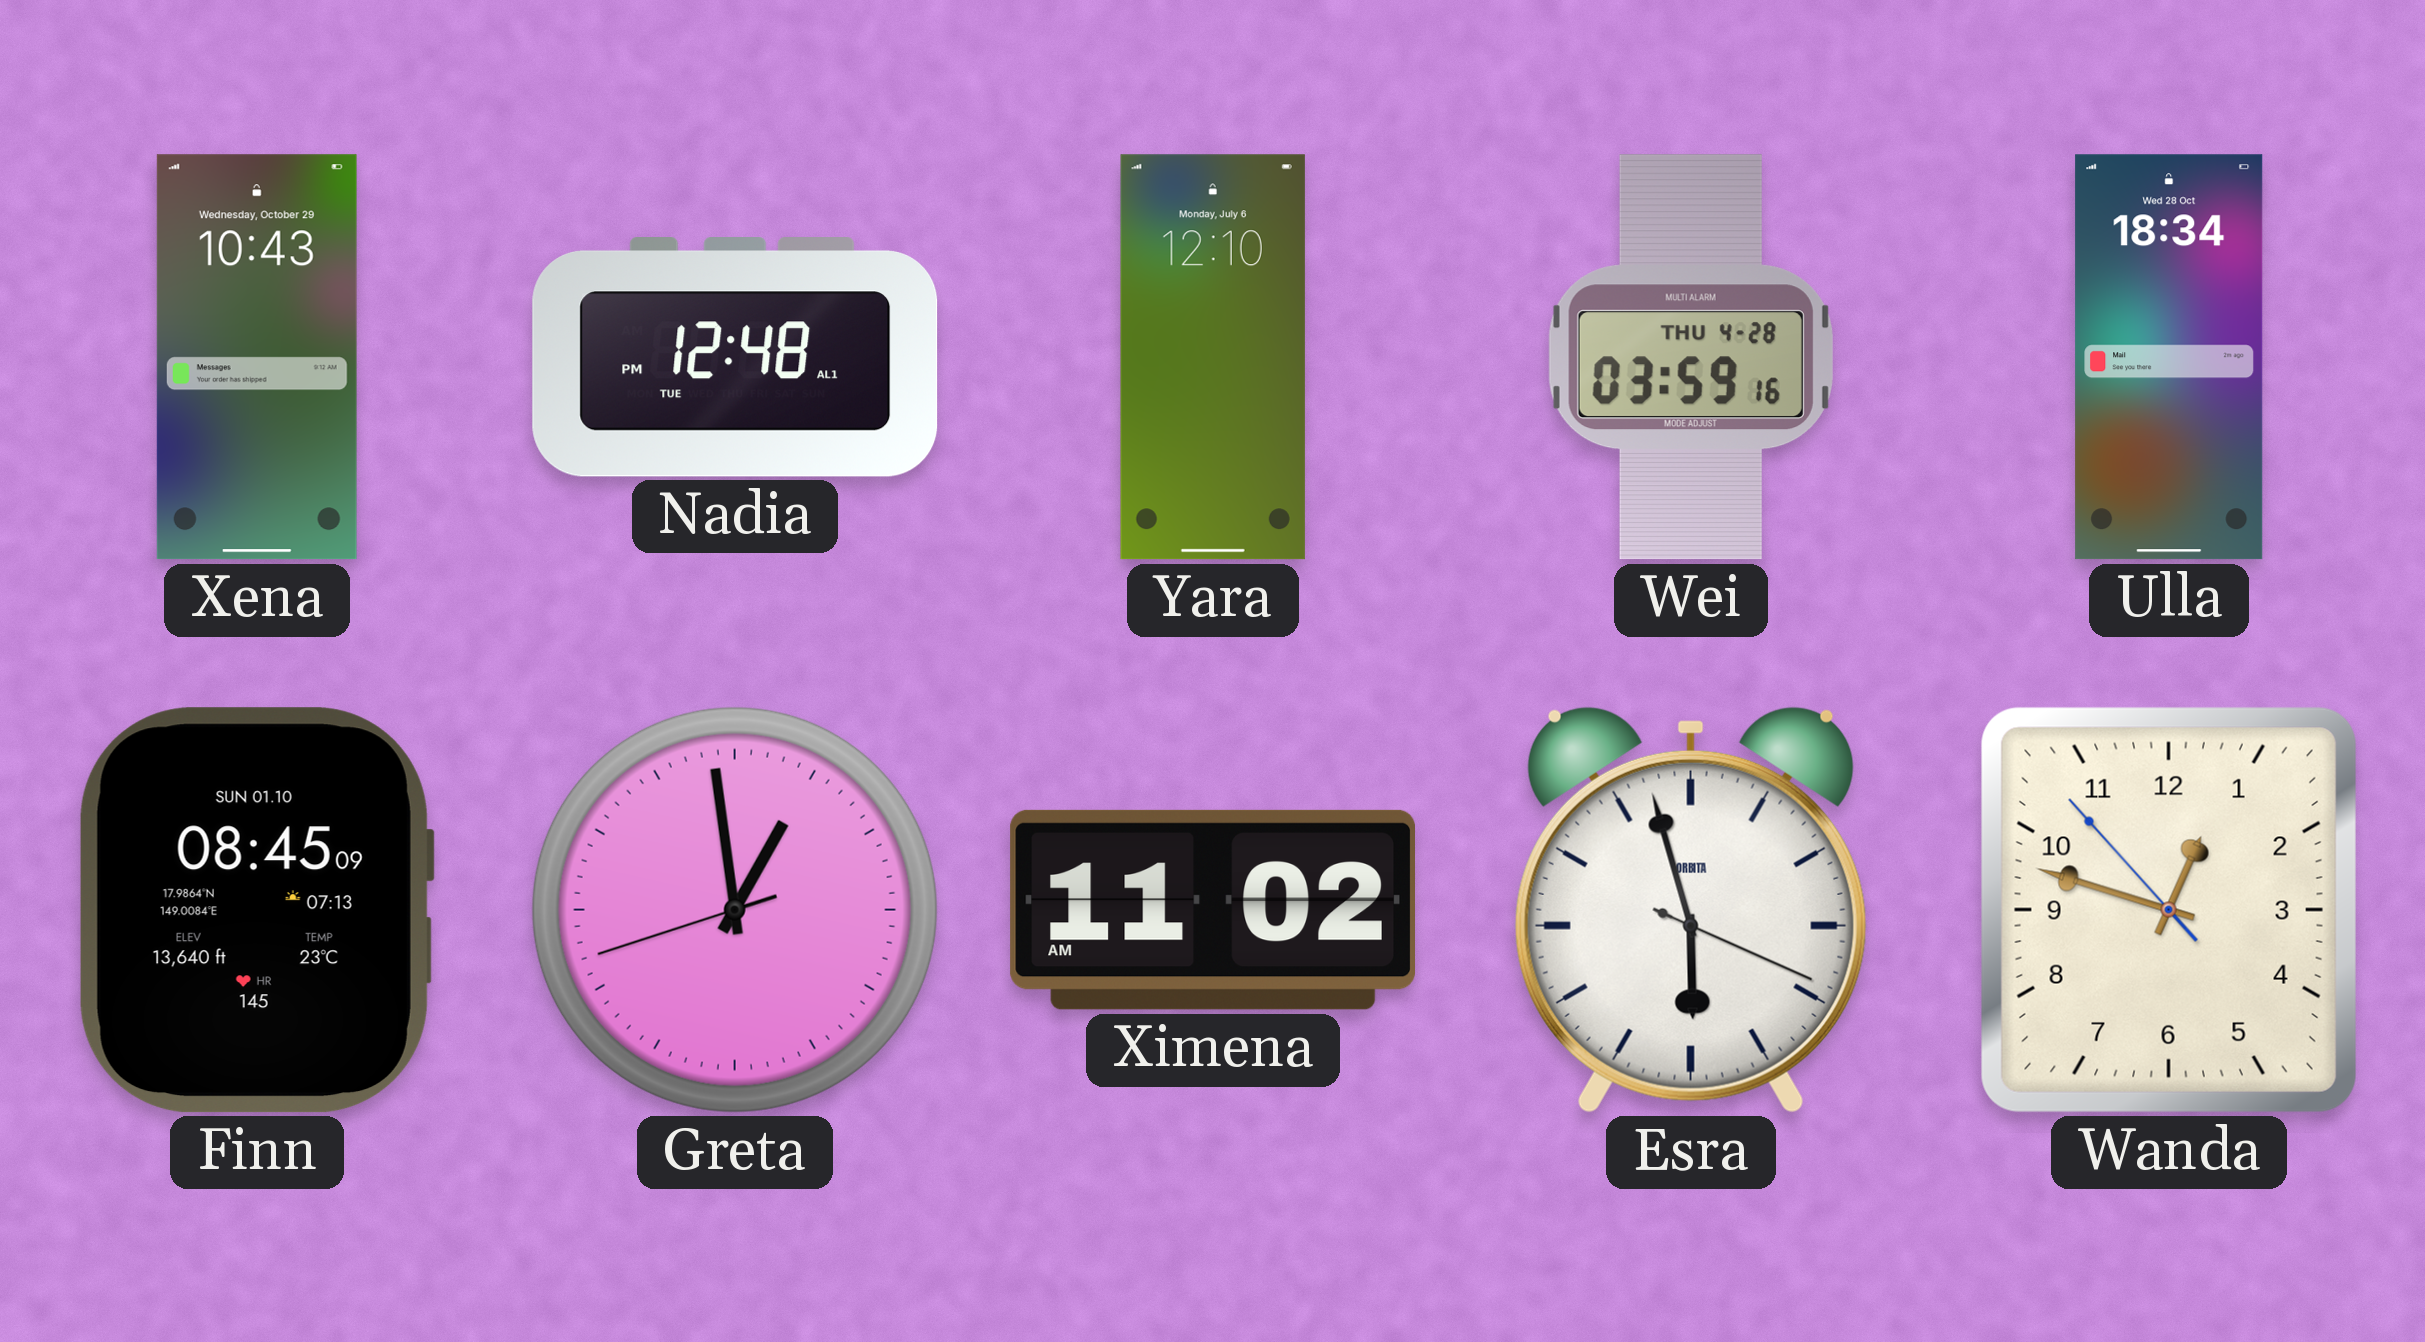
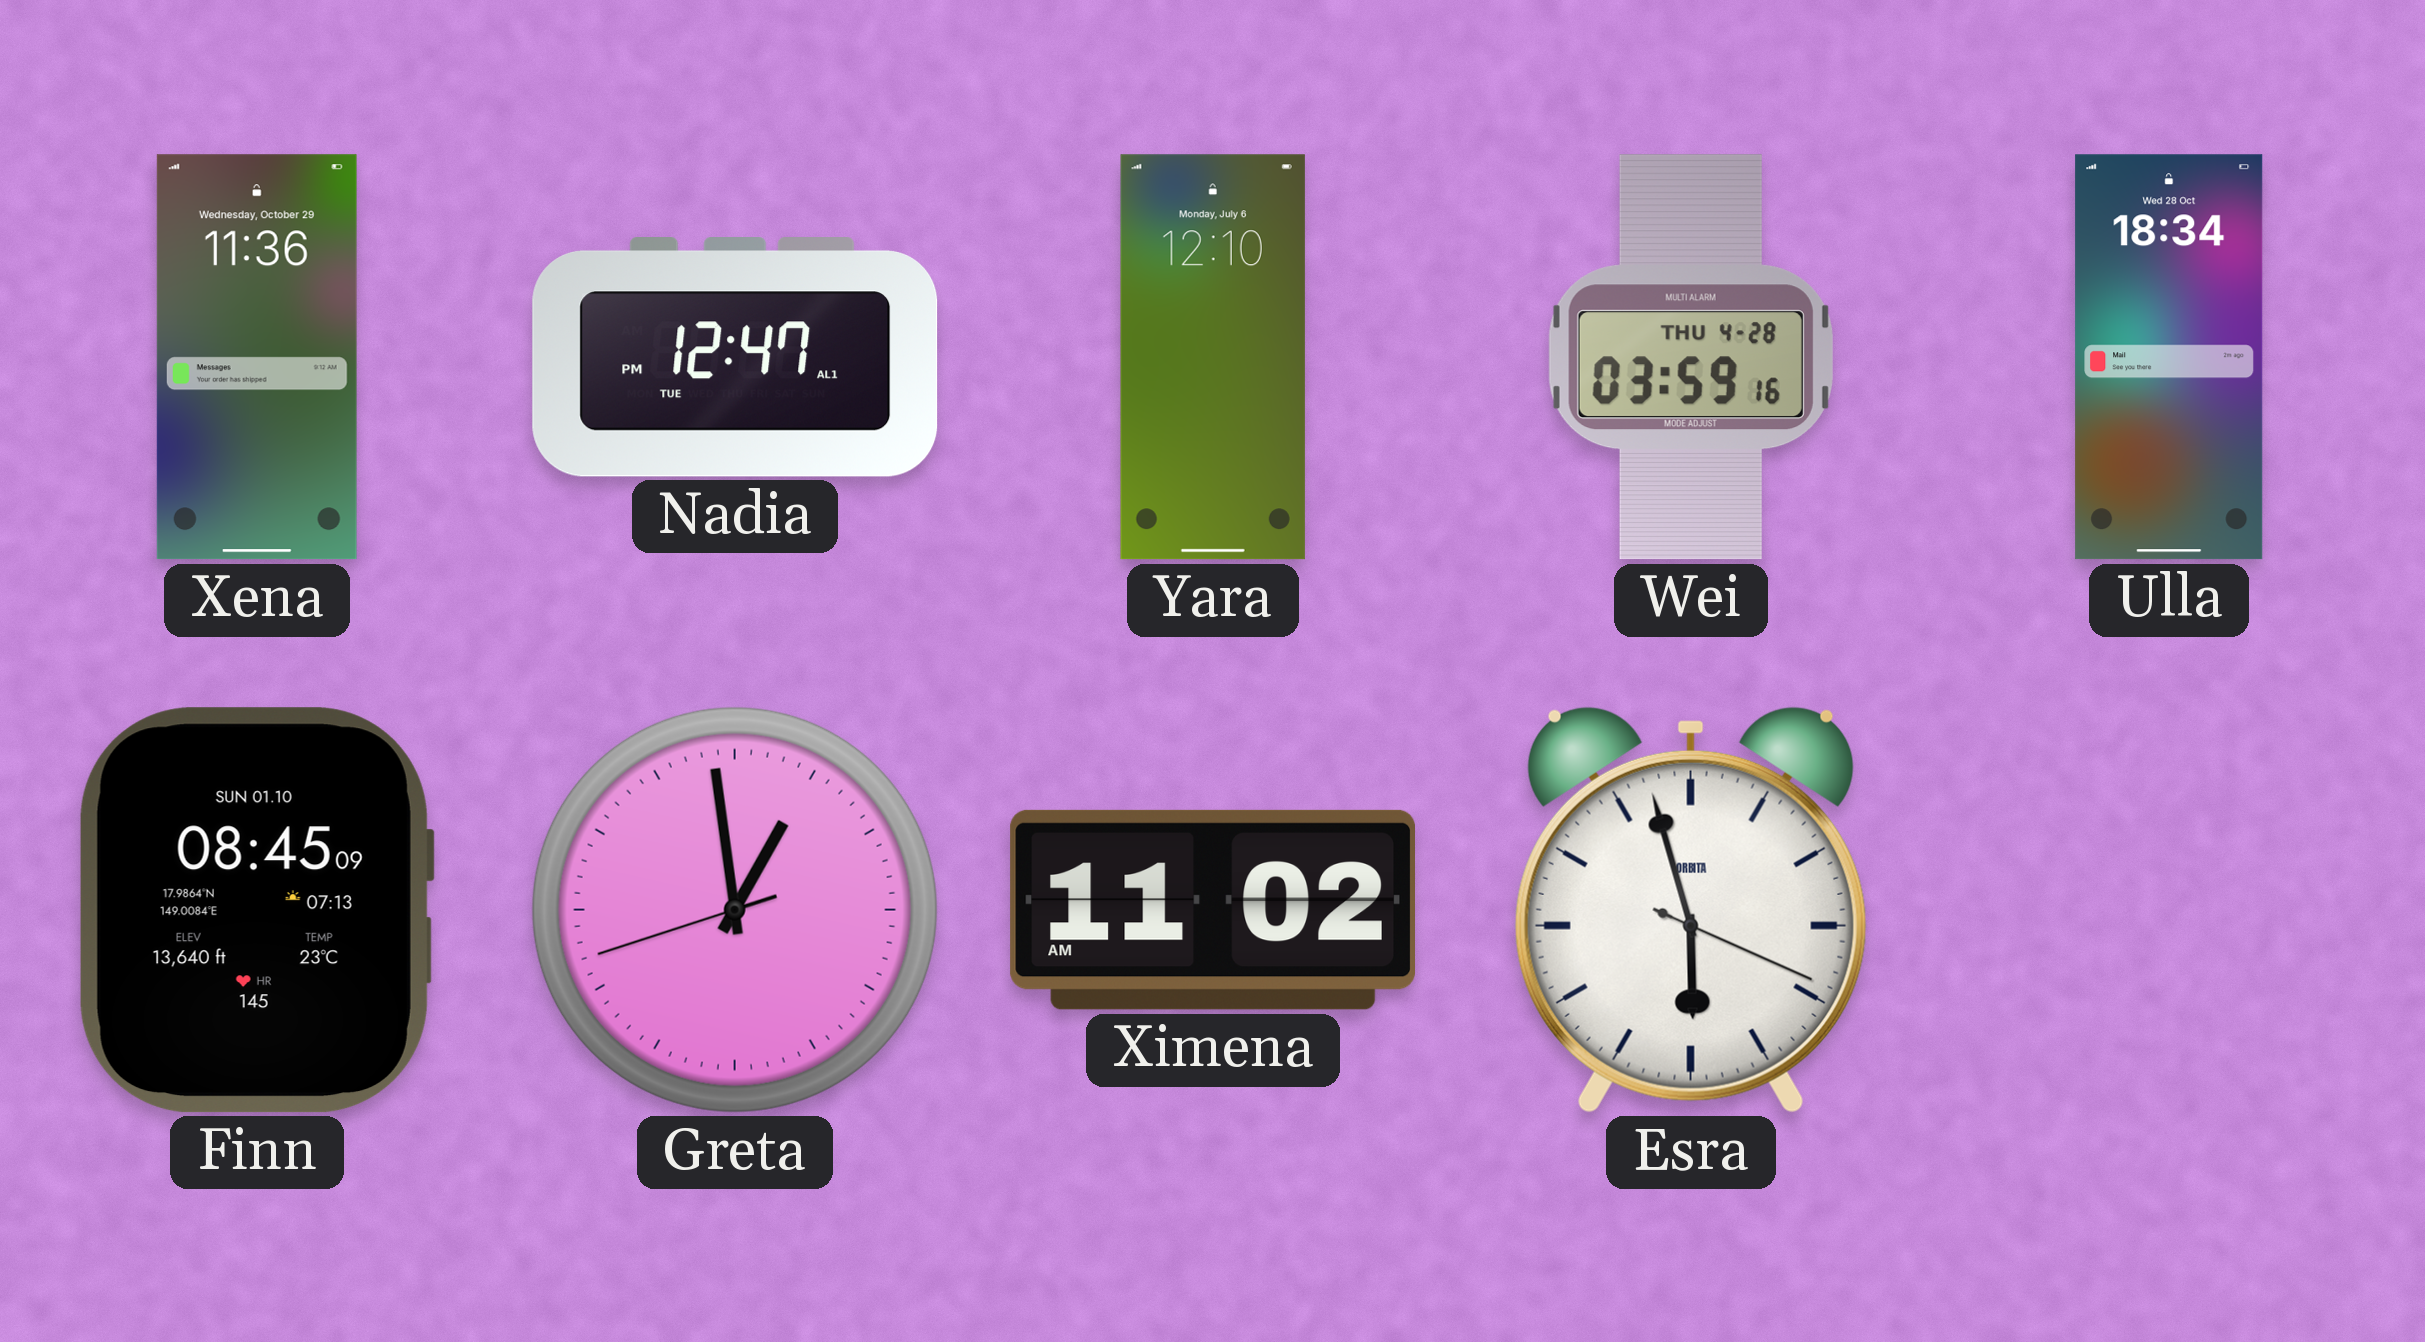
Xena: 10:43 -> 11:36
Nadia: 12:48 -> 12:47
Wanda: 12:47 -> none
